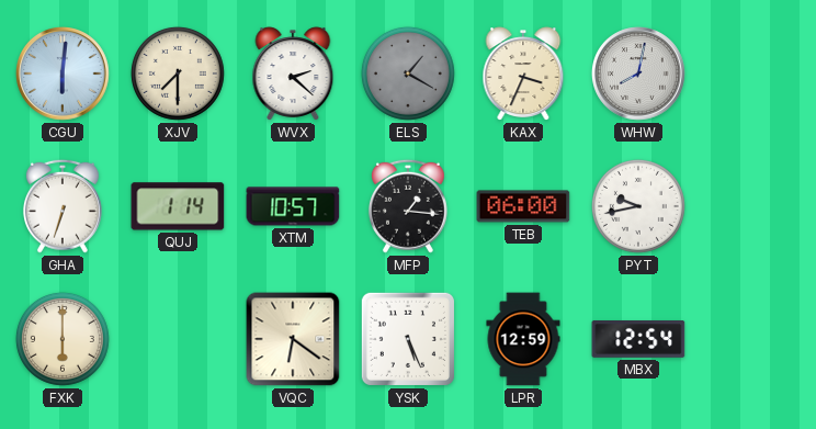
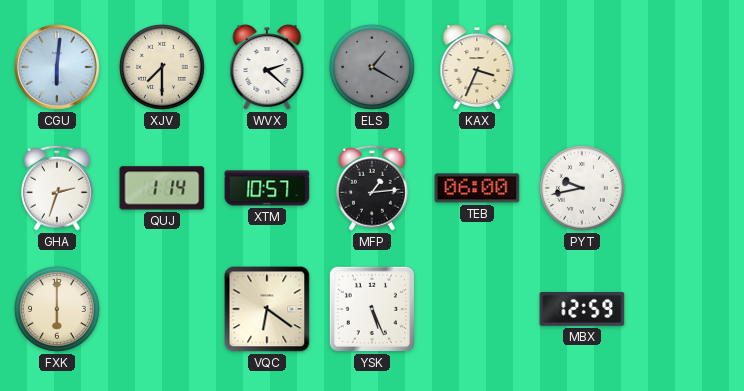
WHW: 8:02 -> none
GHA: 6:33 -> 2:33
MFP: 1:16 -> 1:14
LPR: 12:59 -> none
MBX: 12:54 -> 12:59
